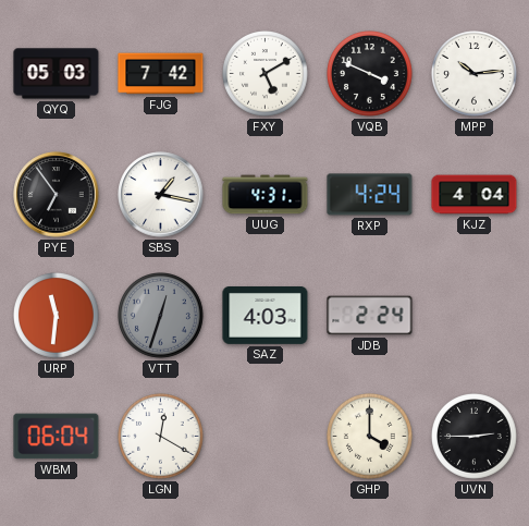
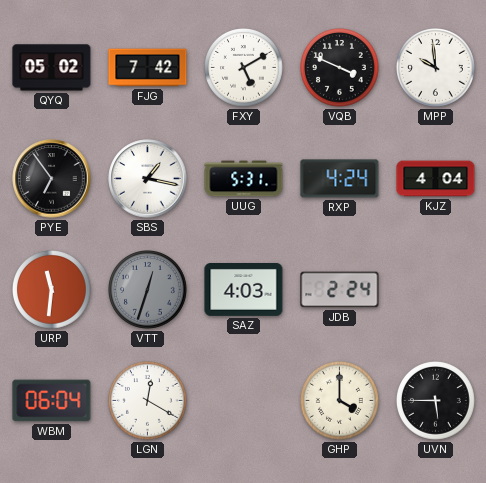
QYQ: 05:03 -> 05:02
MPP: 10:14 -> 9:59
UUG: 4:31 -> 5:31
UVN: 2:45 -> 5:45
